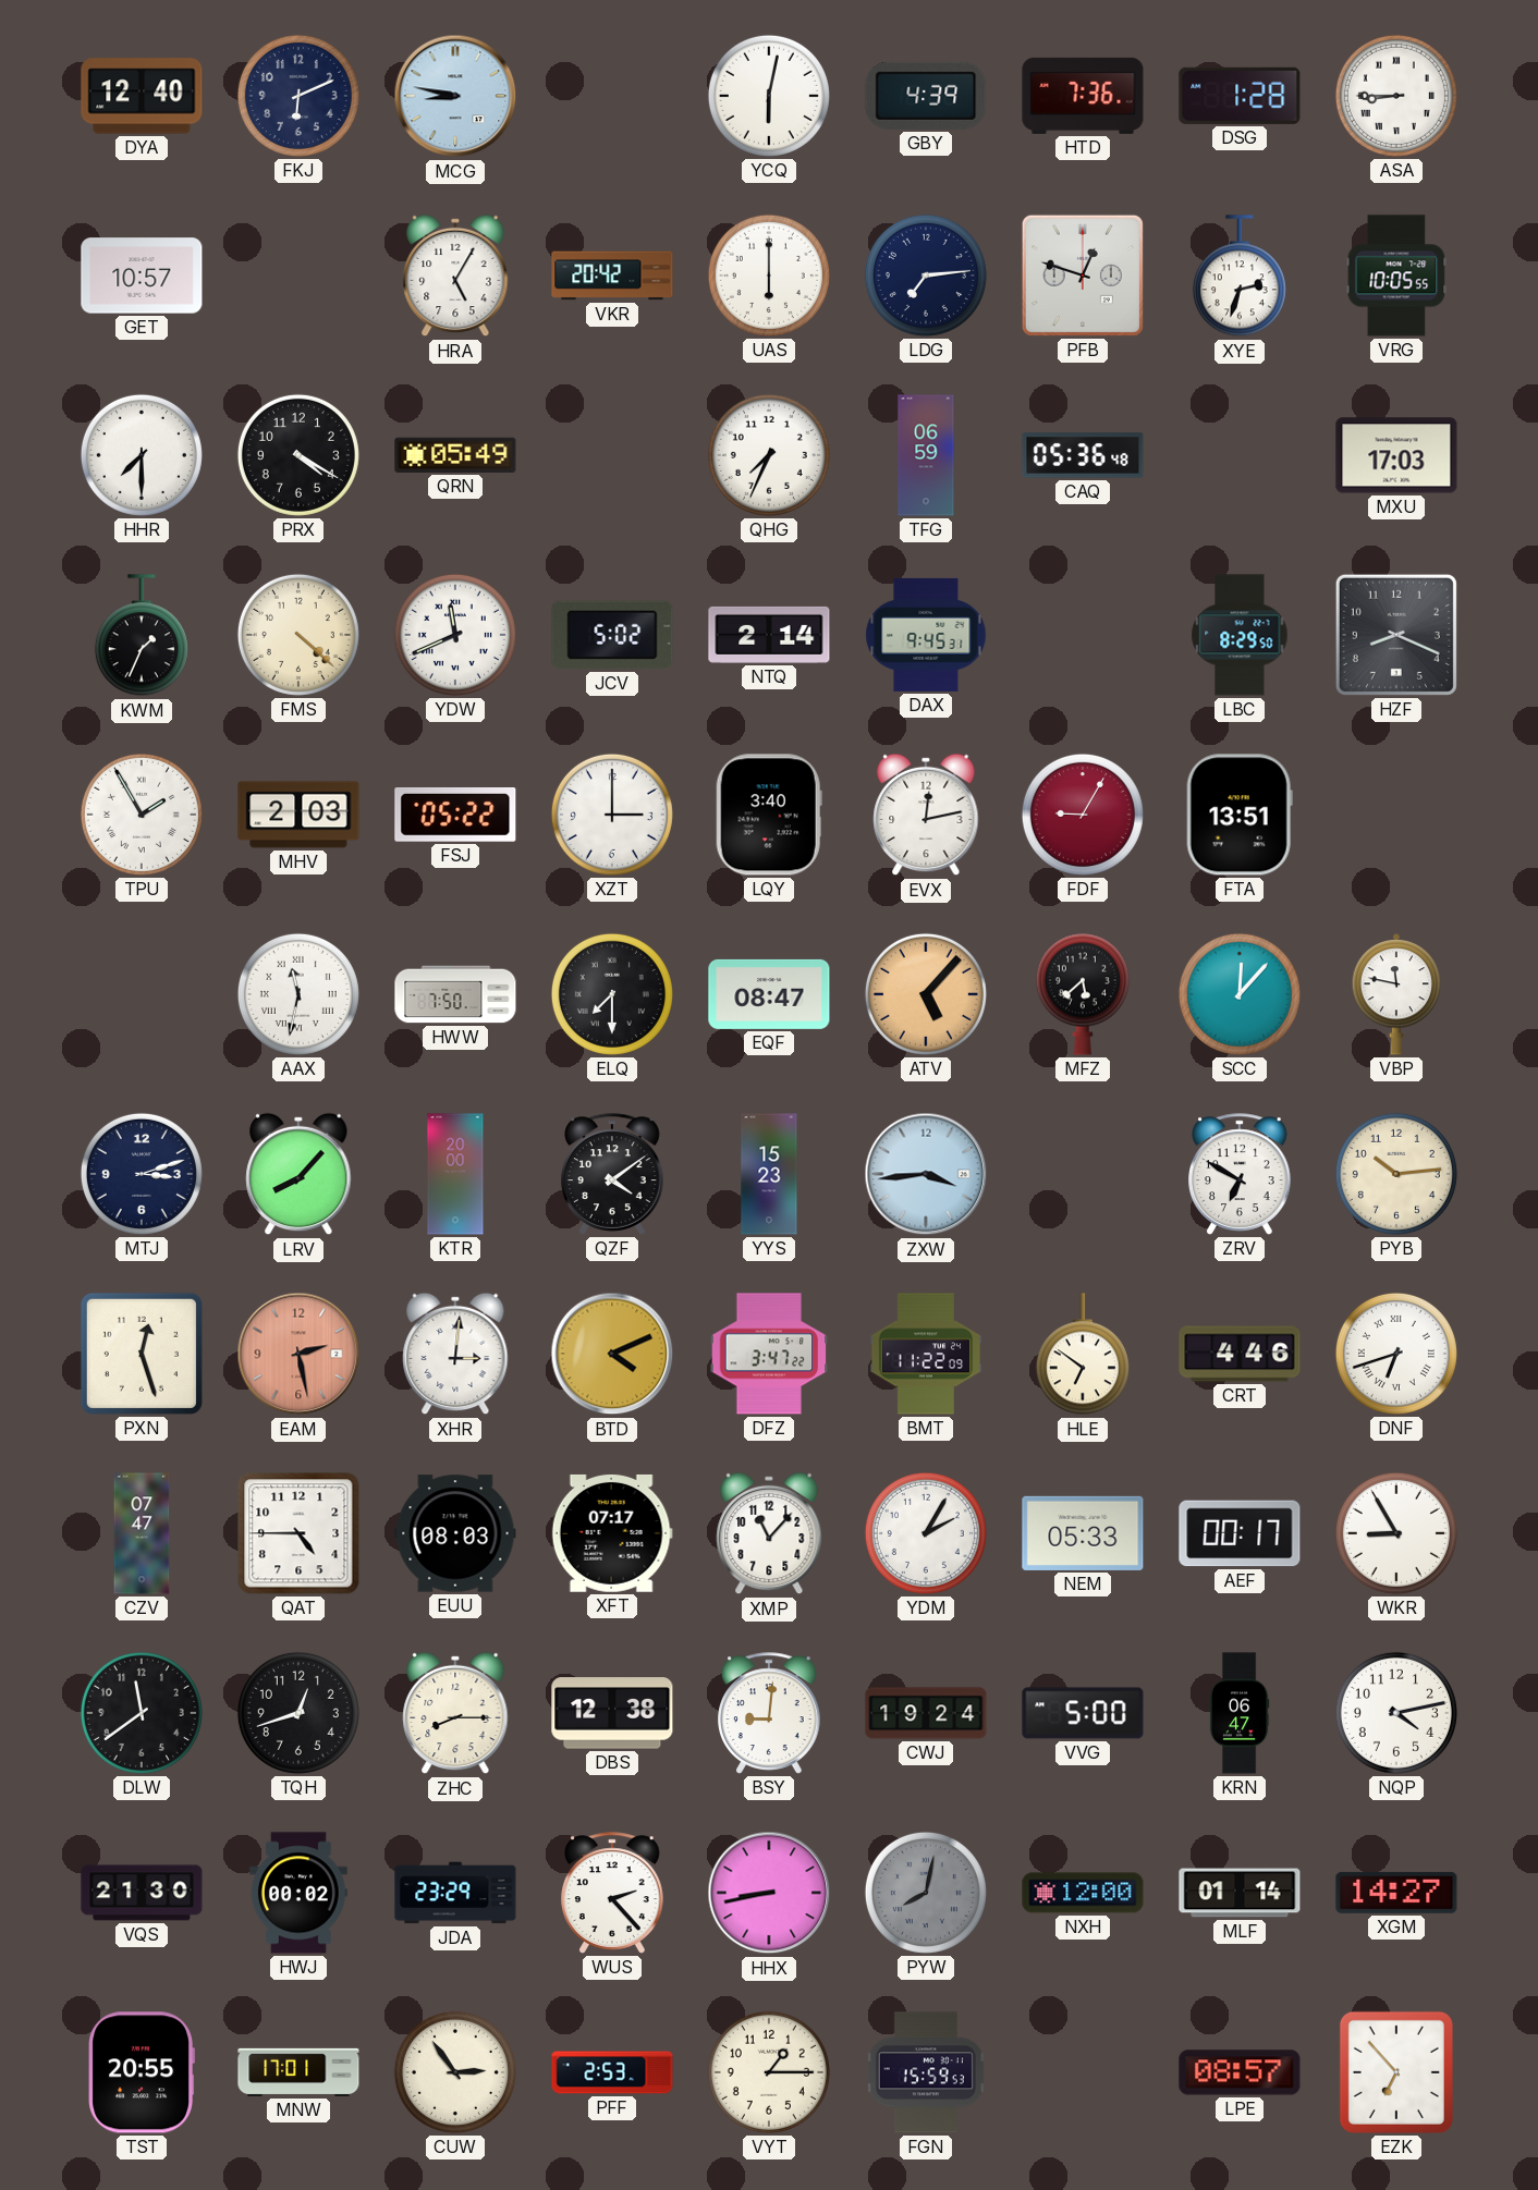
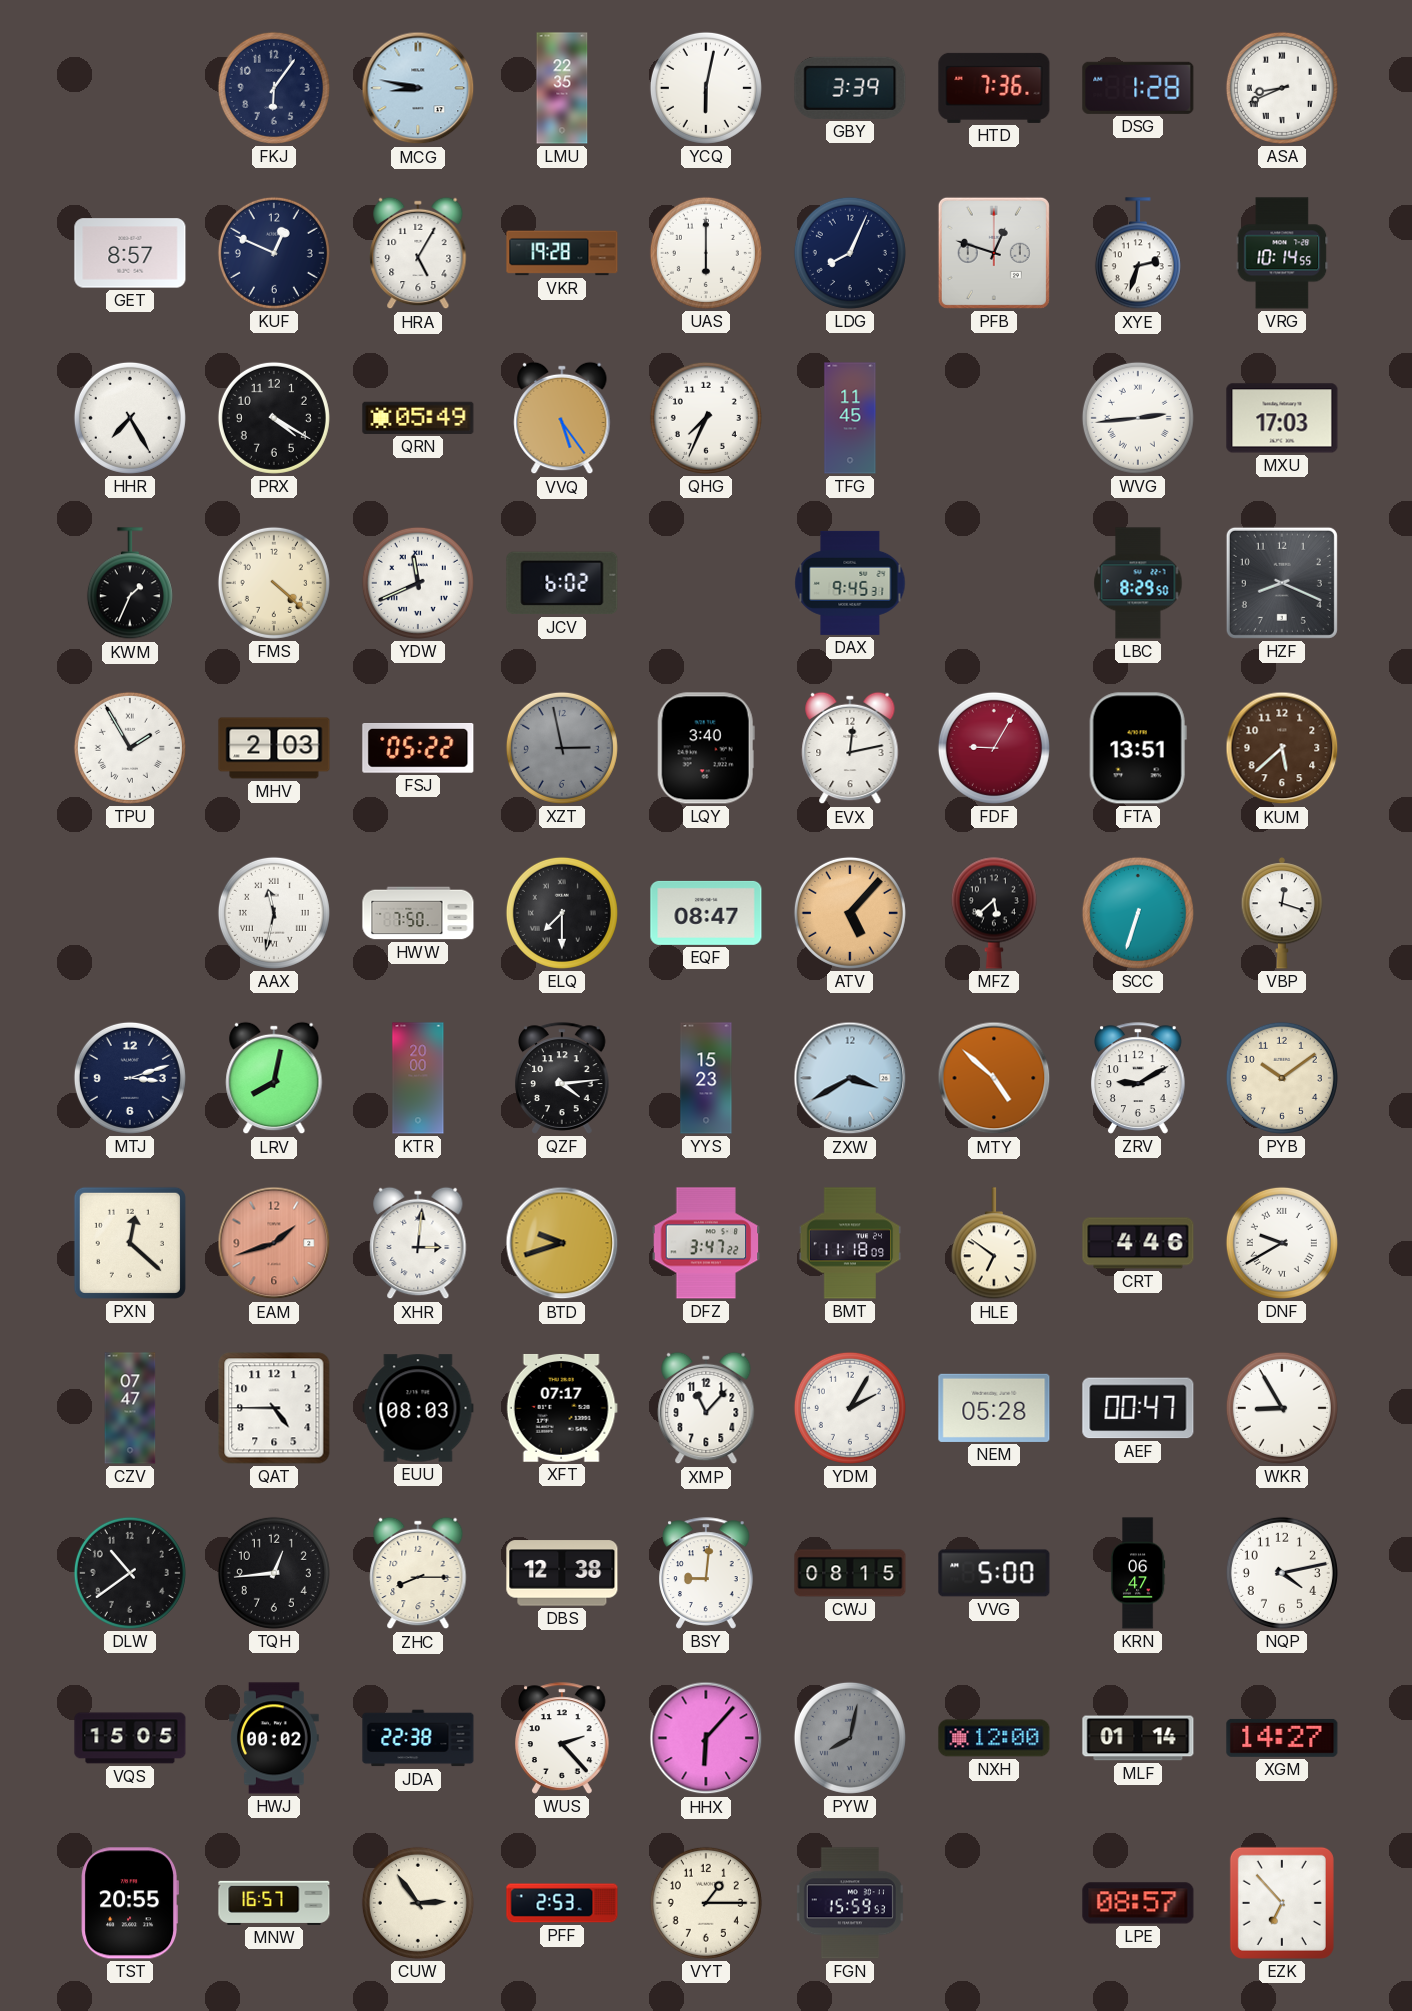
DYA: 12:40 -> none
FKJ: 6:11 -> 6:06
LMU: none -> 22:35
GBY: 4:39 -> 3:39
ASA: 8:45 -> 8:41
GET: 10:57 -> 8:57
KUF: none -> 12:49
VKR: 20:42 -> 19:28
LDG: 7:14 -> 8:04
VRG: 10:05 -> 10:14
HHR: 7:30 -> 7:25
VVQ: none -> 5:24
TFG: 06:59 -> 11:45
CAQ: 05:36 -> none
WVG: none -> 2:44
JCV: 5:02 -> 6:02
NTQ: 2:14 -> none
XZT: 3:00 -> 2:58
XZT dial: white -> grey
KUM: none -> 5:38
SCC: 12:07 -> 6:33
VBP: 11:47 -> 12:18
LRV: 8:07 -> 8:02
QZF: 4:09 -> 4:14
ZXW: 3:44 -> 3:40
MTY: none -> 4:52
ZRV: 6:50 -> 9:10
PYB: 10:14 -> 10:09
PXN: 12:27 -> 12:22
EAM: 2:28 -> 1:42
BTD: 4:11 -> 9:42
BMT: 11:22 -> 11:18
DNF: 6:42 -> 9:40
NEM: 05:33 -> 05:28
AEF: 00:17 -> 00:47
DLW: 11:39 -> 10:39
TQH: 12:42 -> 12:44
CWJ: 19:24 -> 08:15
VQS: 21:30 -> 15:05
JDA: 23:29 -> 22:38
HHX: 8:43 -> 6:07
MNW: 17:01 -> 16:57
